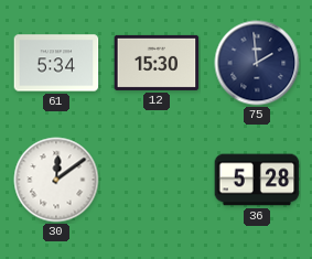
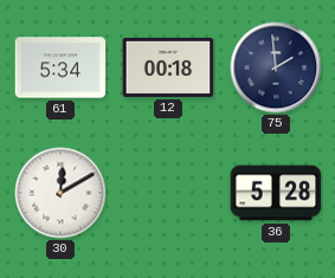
12: 15:30 -> 00:18
30: 12:09 -> 12:10
